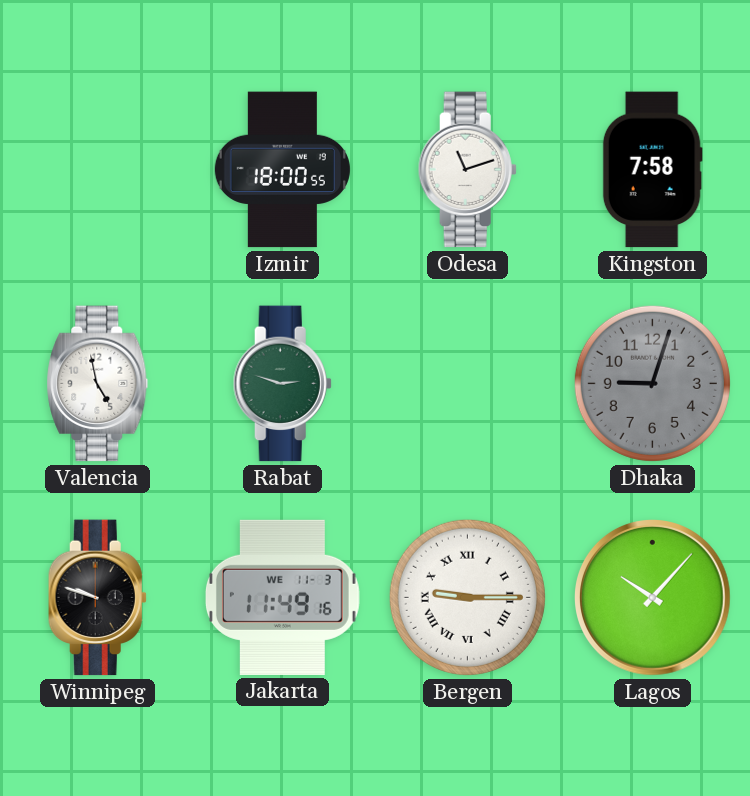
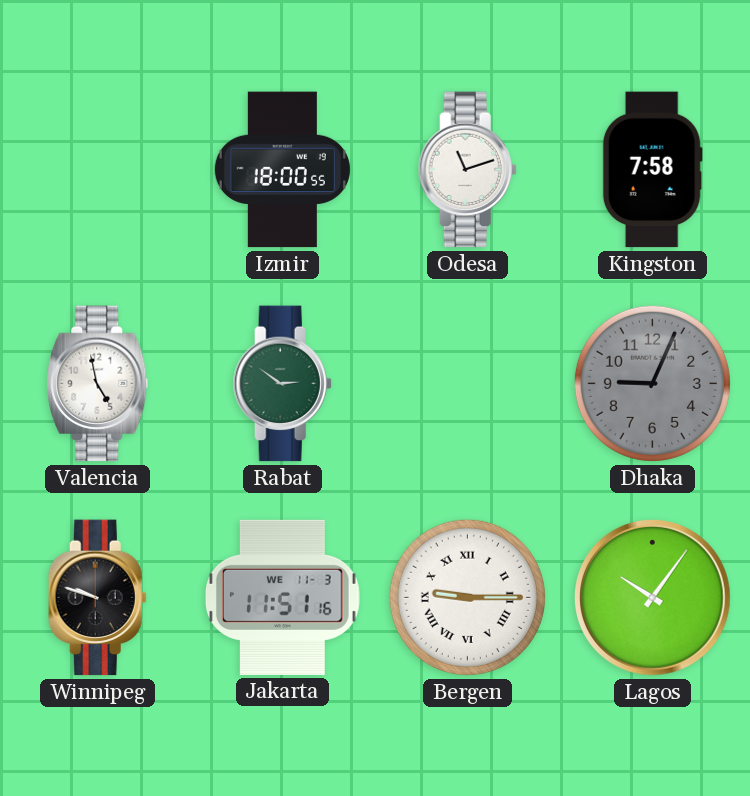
Rabat: 2:48 -> 2:51
Dhaka: 9:03 -> 9:04
Jakarta: 11:49 -> 11:51
Lagos: 10:07 -> 10:06
